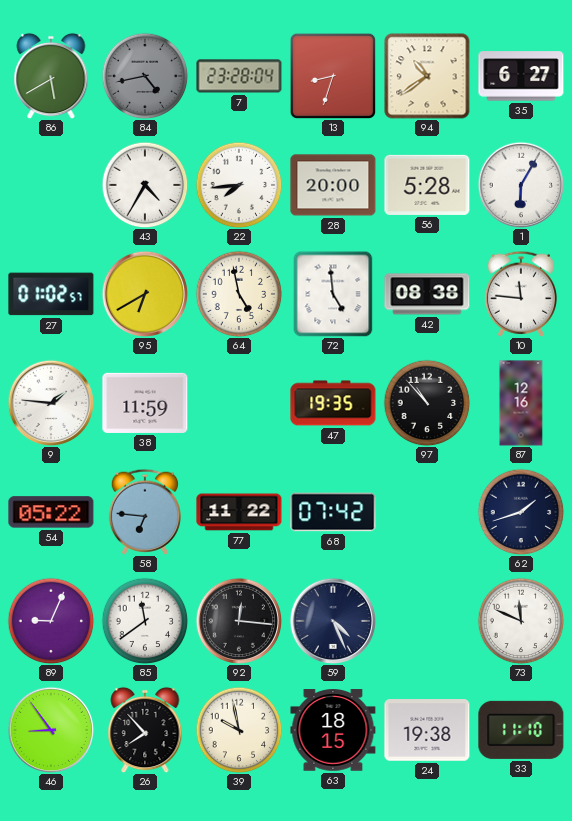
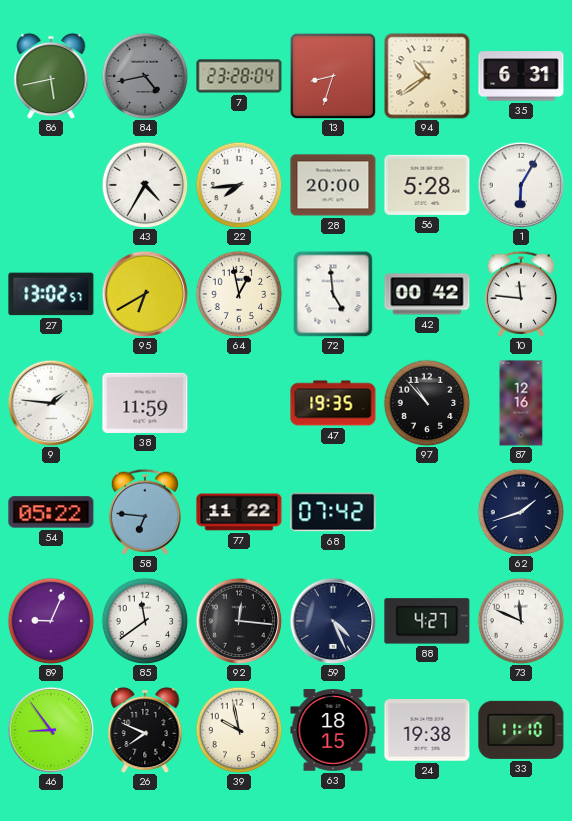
86: 5:40 -> 5:43
35: 6:27 -> 6:31
27: 01:02 -> 13:02
64: 4:58 -> 12:58
42: 08:38 -> 00:42
88: none -> 4:27
26: 7:53 -> 7:49
